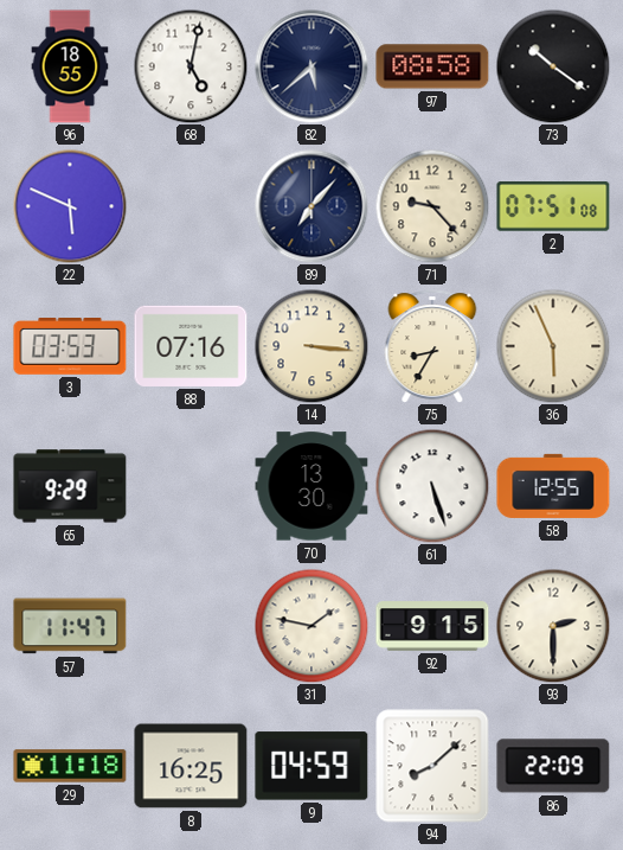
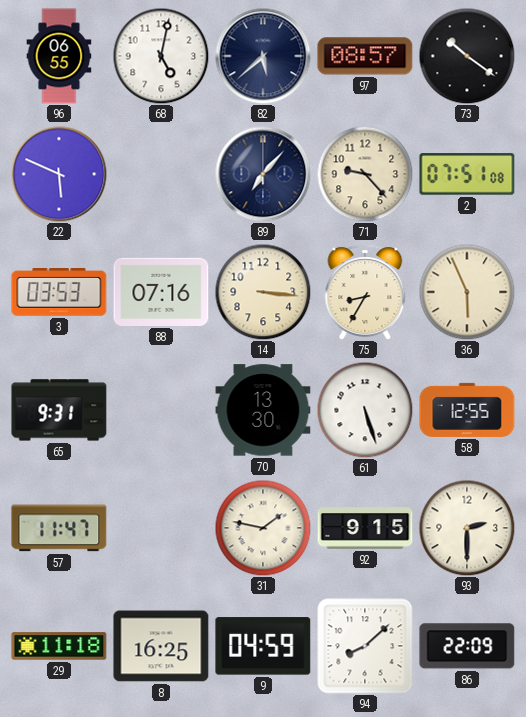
96: 18:55 -> 06:55
97: 08:58 -> 08:57
65: 9:29 -> 9:31
